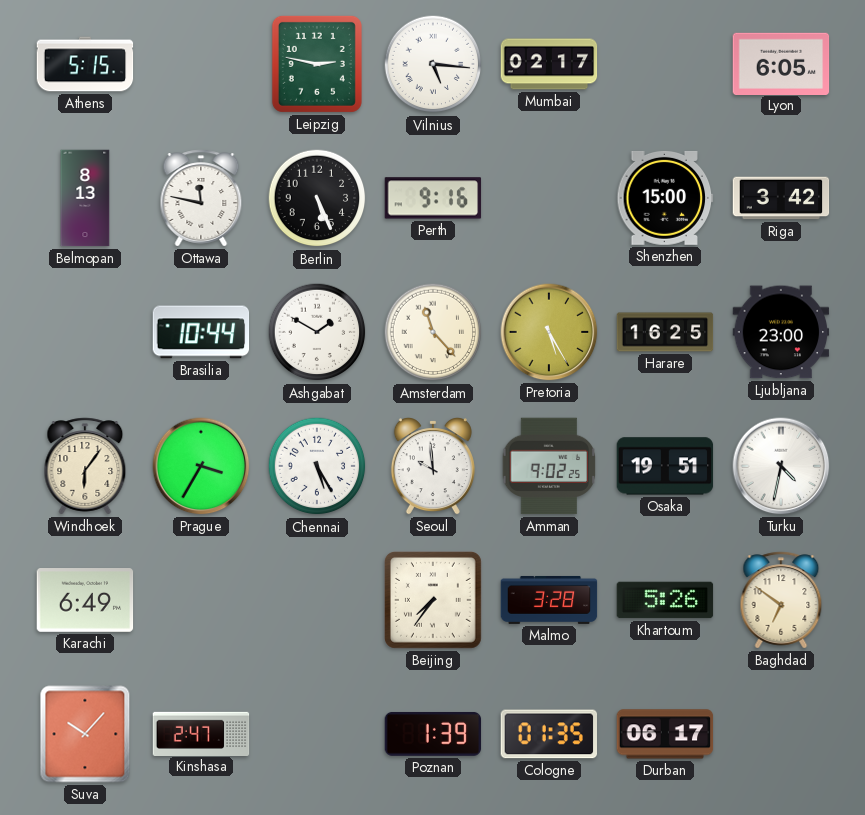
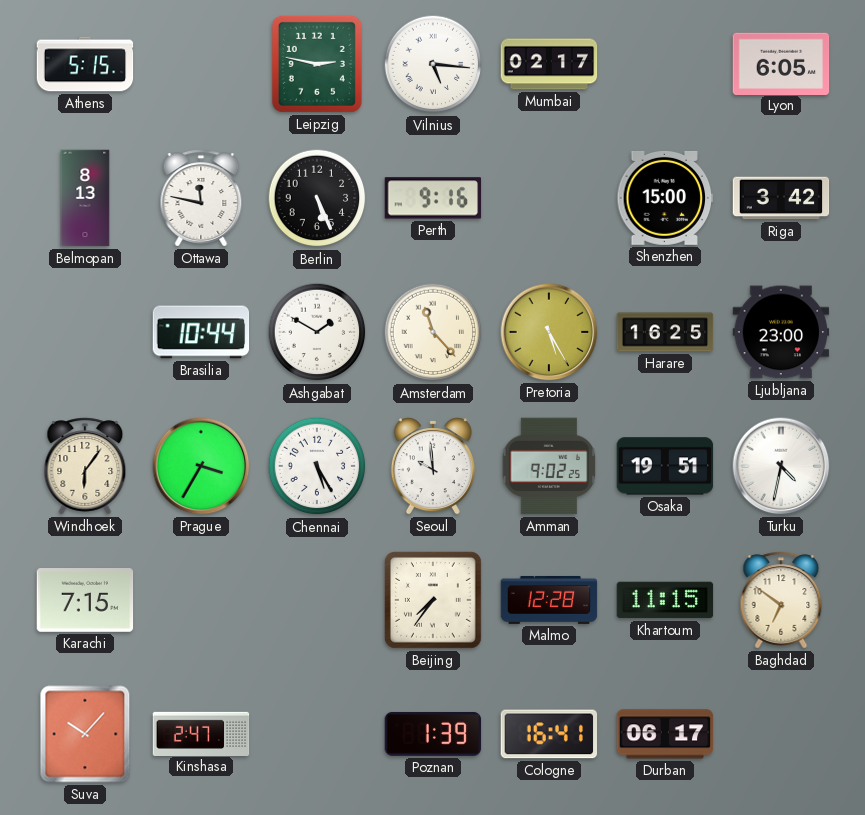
Karachi: 6:49 -> 7:15
Malmo: 3:28 -> 12:28
Khartoum: 5:26 -> 11:15
Cologne: 01:35 -> 16:41
